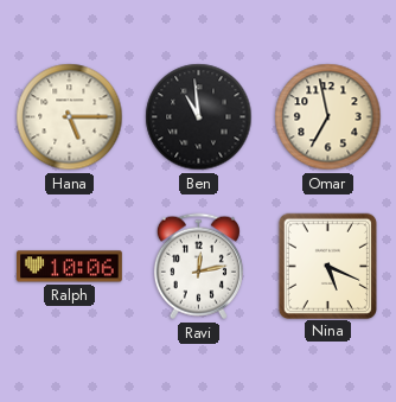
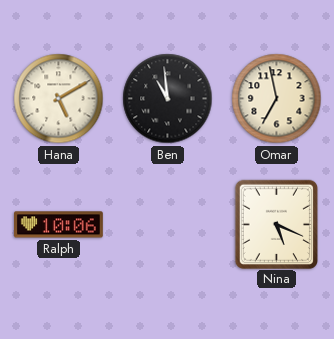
Hana: 5:15 -> 5:10
Ravi: 12:13 -> none
